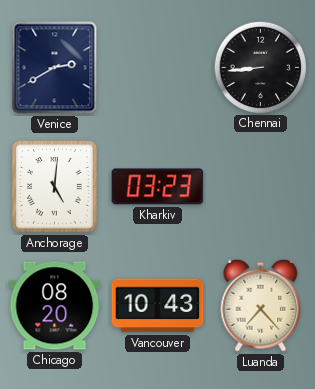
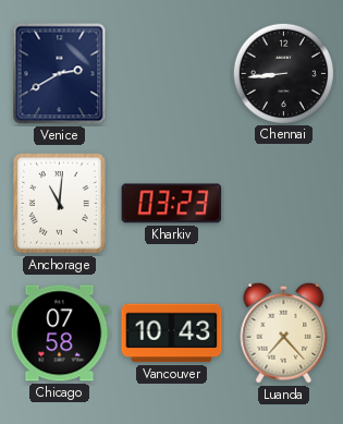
Anchorage: 5:01 -> 11:01
Chicago: 08:20 -> 07:58
